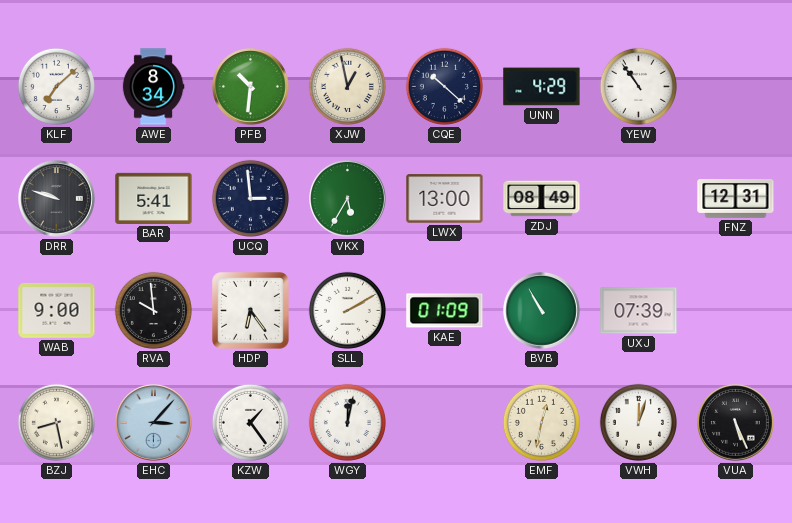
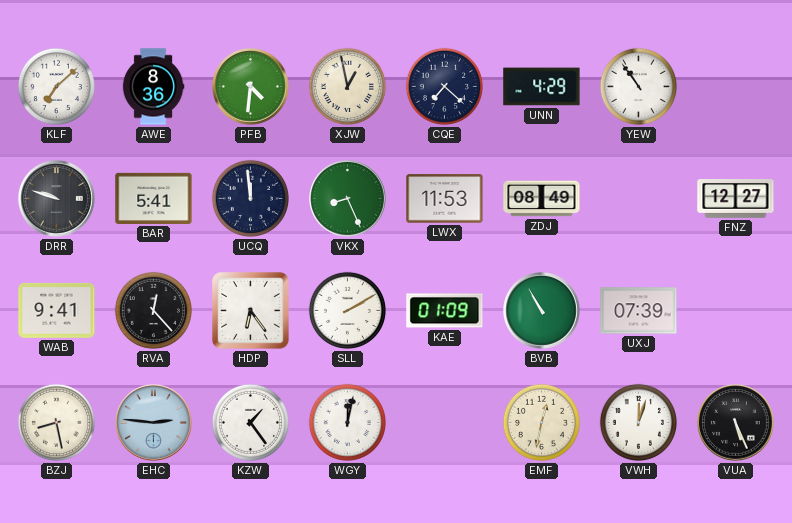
AWE: 8:34 -> 8:36
PFB: 10:31 -> 4:31
CQE: 10:22 -> 7:22
UCQ: 2:59 -> 11:59
VKX: 5:35 -> 8:26
LWX: 13:00 -> 11:53
FNZ: 12:31 -> 12:27
WAB: 9:00 -> 9:41
RVA: 9:59 -> 12:23
EHC: 3:07 -> 2:46
